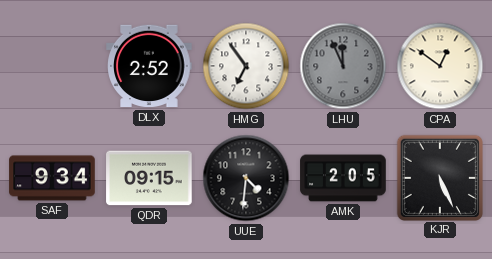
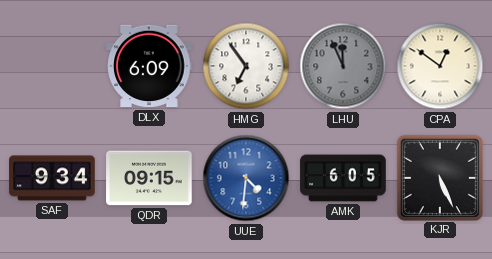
DLX: 2:52 -> 6:09
UUE dial: black -> blue
AMK: 2:05 -> 6:05
